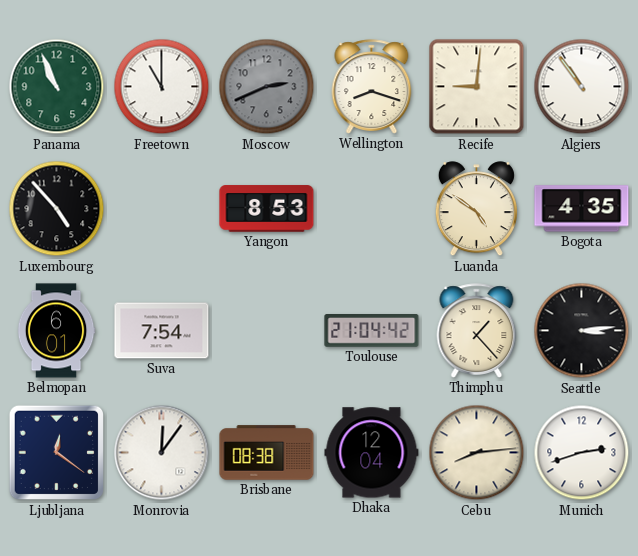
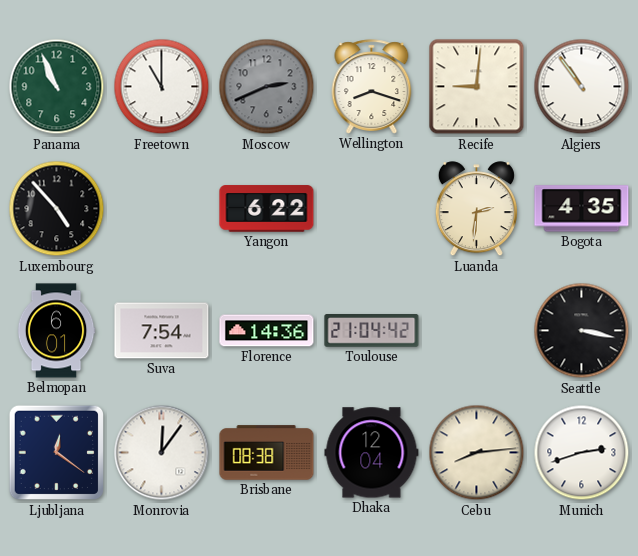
Yangon: 8:53 -> 6:22
Luanda: 4:51 -> 2:31
Florence: none -> 14:36
Thimphu: 1:23 -> none
Seattle: 3:14 -> 3:17
